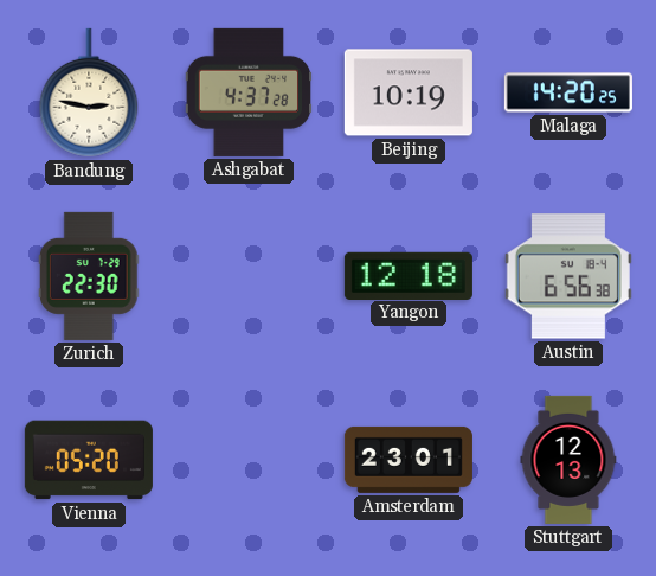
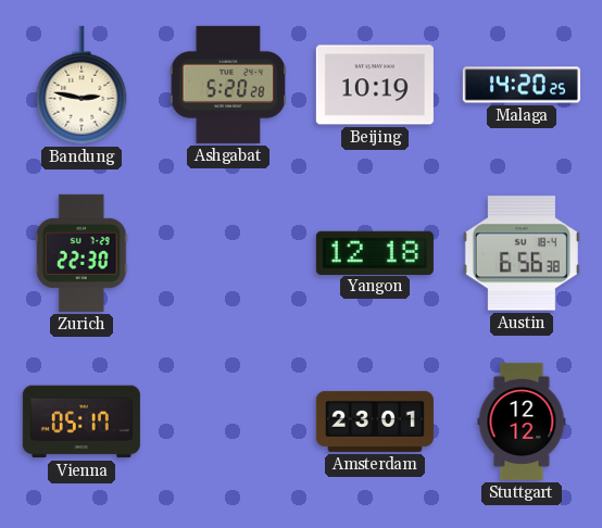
Ashgabat: 4:37 -> 5:20
Vienna: 05:20 -> 05:17
Stuttgart: 12:13 -> 12:12
